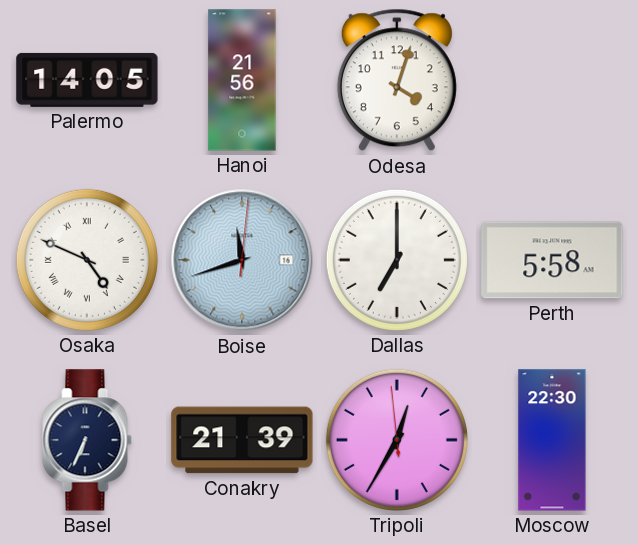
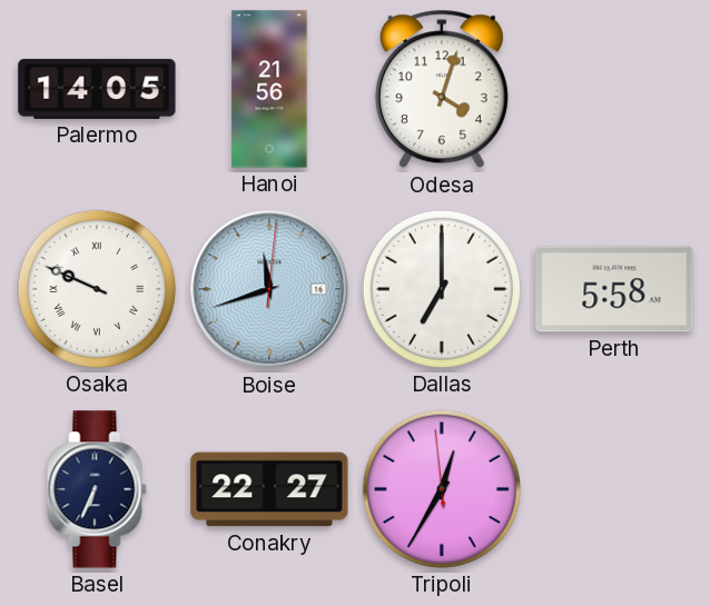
Osaka: 4:49 -> 9:49
Conakry: 21:39 -> 22:27
Moscow: 22:30 -> none
